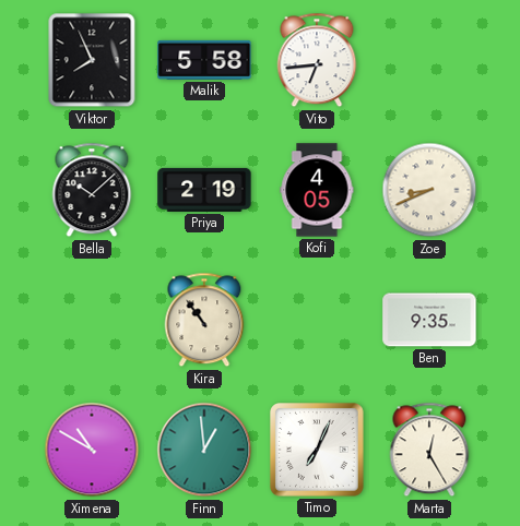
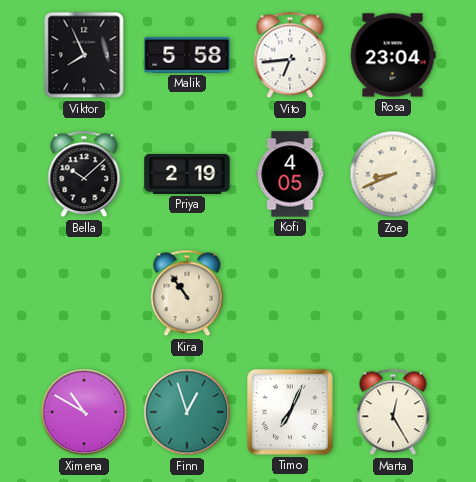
Rosa: none -> 23:04
Ben: 9:35 -> none
Finn: 12:59 -> 12:57
